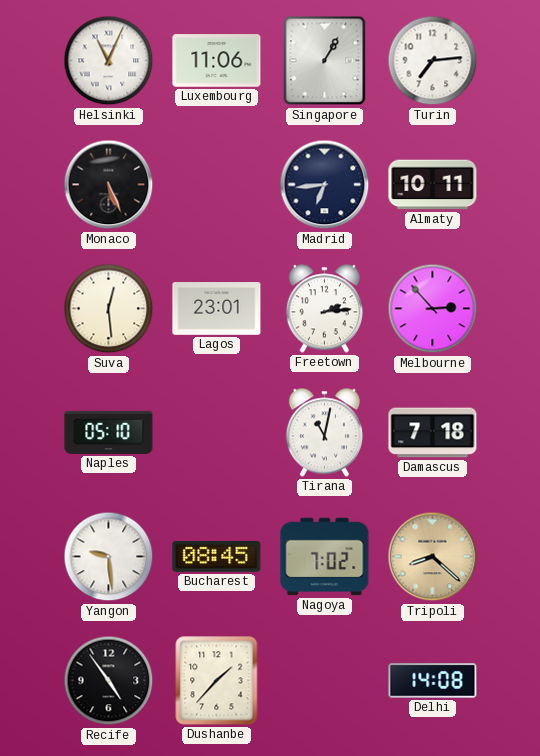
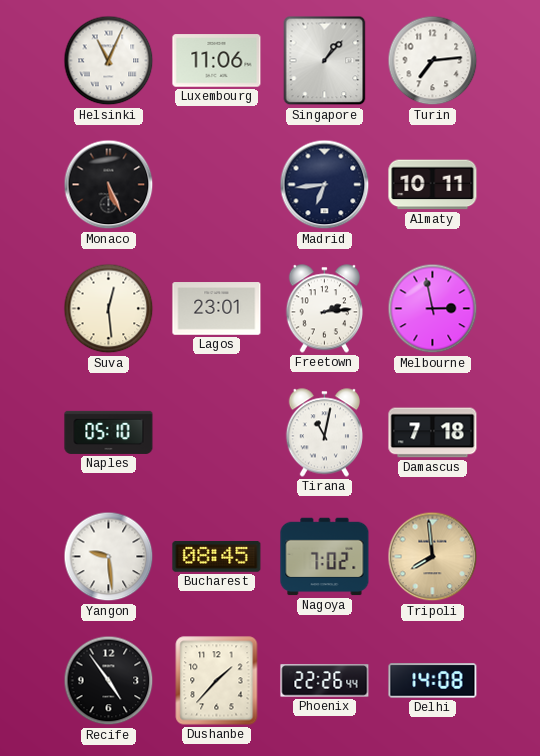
Singapore: 1:05 -> 1:07
Melbourne: 2:53 -> 2:58
Tripoli: 8:22 -> 7:59
Phoenix: none -> 22:26
